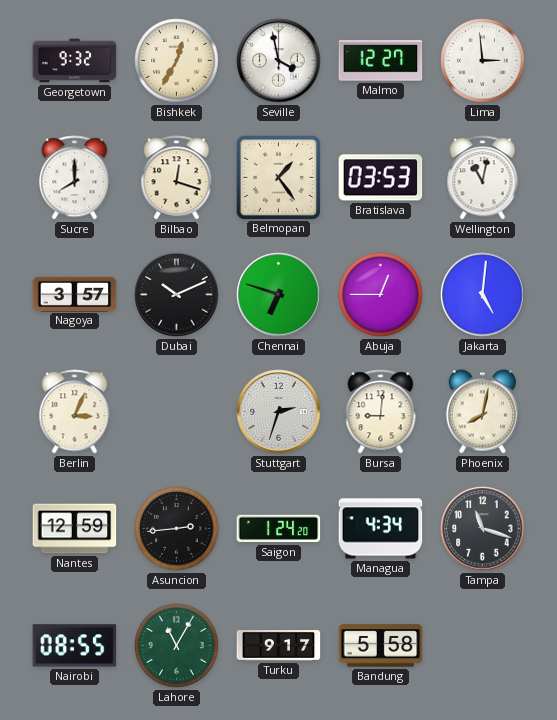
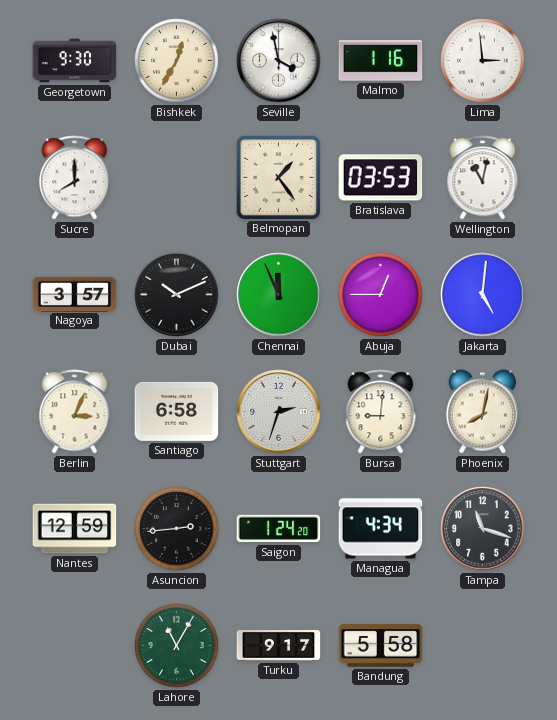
Georgetown: 9:32 -> 9:30
Malmo: 12:27 -> 1:16
Bilbao: 12:18 -> none
Chennai: 6:48 -> 11:56
Santiago: none -> 6:58
Nairobi: 08:55 -> none
